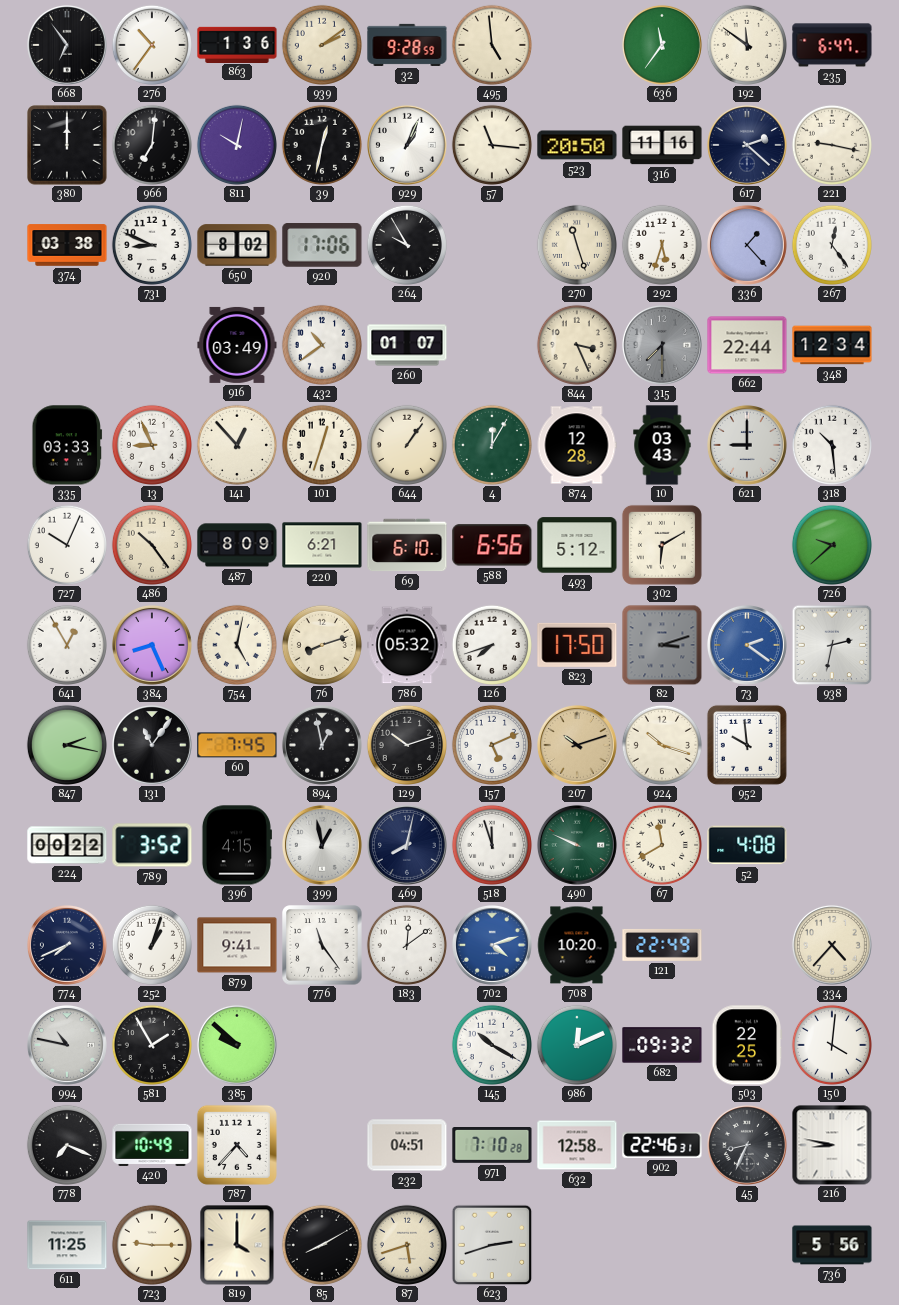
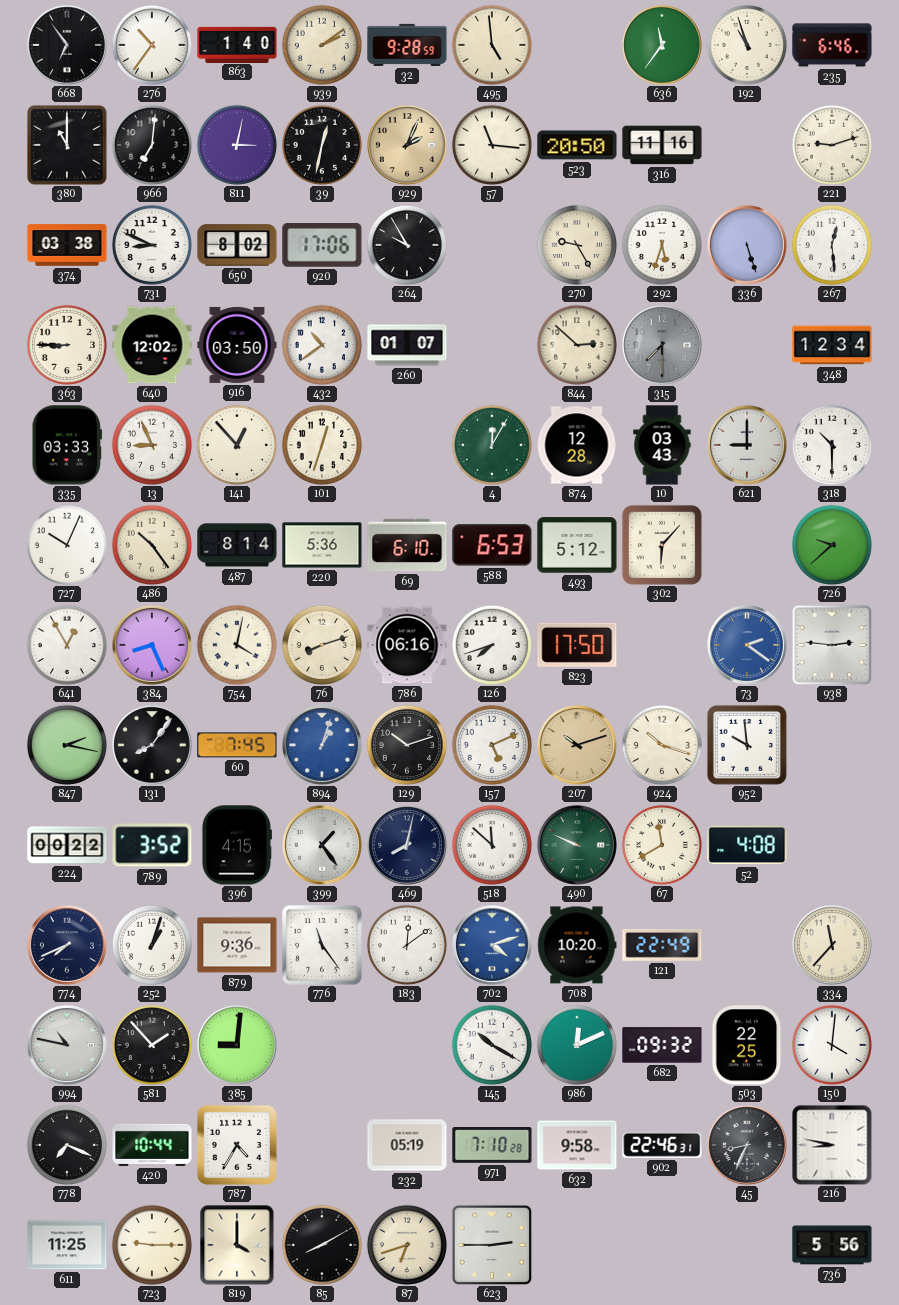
863: 1:36 -> 1:40
192: 11:51 -> 10:57
235: 6:47 -> 6:46
380: 12:00 -> 11:00
811: 10:02 -> 3:02
929: 1:04 -> 2:04
929 dial: white -> champagne
617: 2:22 -> none
221: 9:17 -> 9:12
270: 11:27 -> 9:25
336: 1:23 -> 5:27
267: 12:24 -> 12:29
363: none -> 8:45
640: none -> 12:02
916: 03:49 -> 03:50
844: 3:26 -> 2:52
662: 22:44 -> none
644: 1:06 -> none
318: 10:29 -> 10:30
487: 8:09 -> 8:14
220: 6:21 -> 5:36
588: 6:56 -> 6:53
302: 6:10 -> 6:07
754: 5:02 -> 4:02
786: 05:32 -> 06:16
82: 3:12 -> none
938: 2:32 -> 2:46
131: 11:06 -> 8:06
894: 12:58 -> 1:03
894 dial: black -> blue
399: 12:58 -> 1:24
518: 11:57 -> 11:52
879: 9:41 -> 9:36
334: 4:37 -> 11:37
581: 1:55 -> 1:53
385: 9:52 -> 9:01
420: 10:49 -> 10:44
787: 4:37 -> 4:35
232: 04:51 -> 05:19
632: 12:58 -> 9:58
87: 5:42 -> 6:42
623: 2:42 -> 2:45
